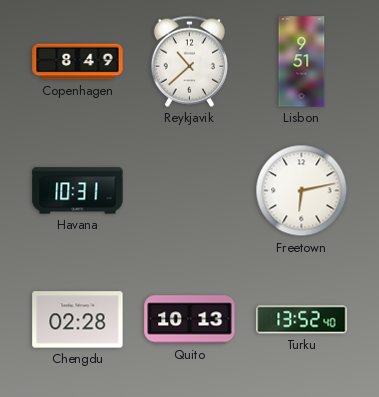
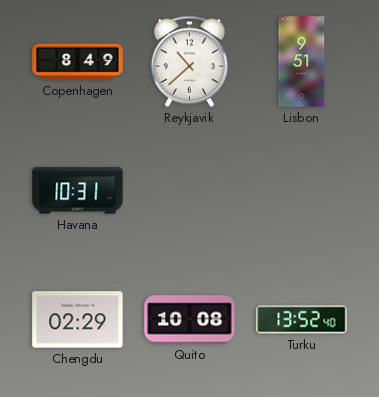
Freetown: 6:13 -> none
Chengdu: 02:28 -> 02:29
Quito: 10:13 -> 10:08
